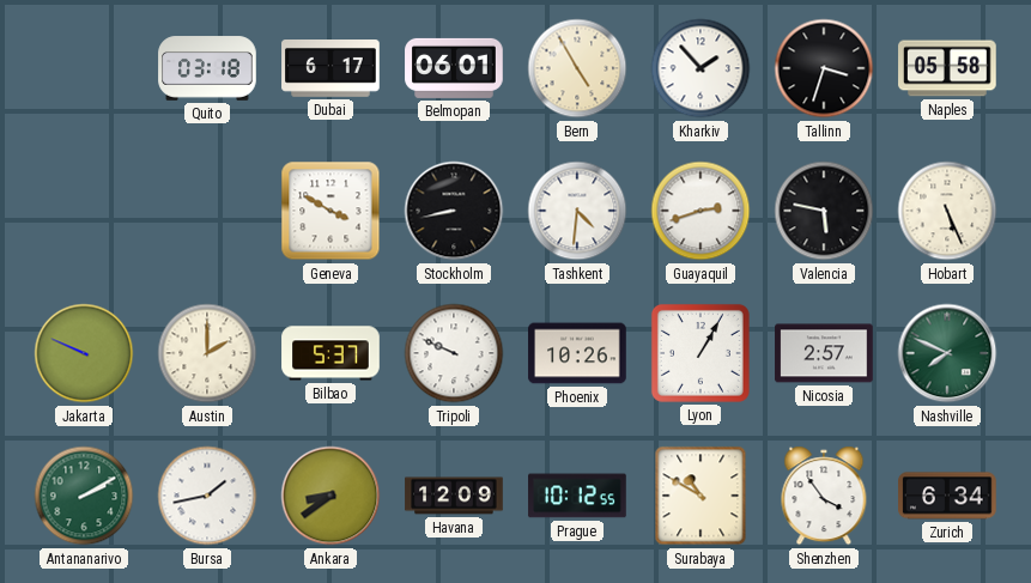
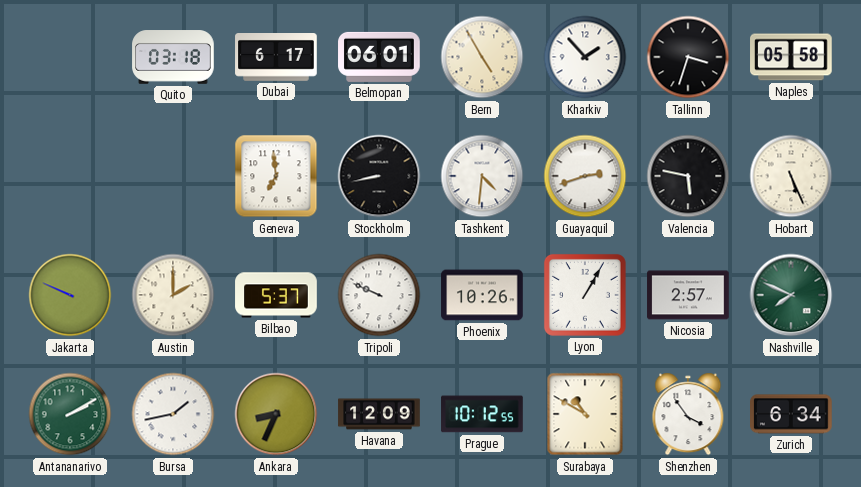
Geneva: 3:50 -> 6:59
Ankara: 8:39 -> 8:34
